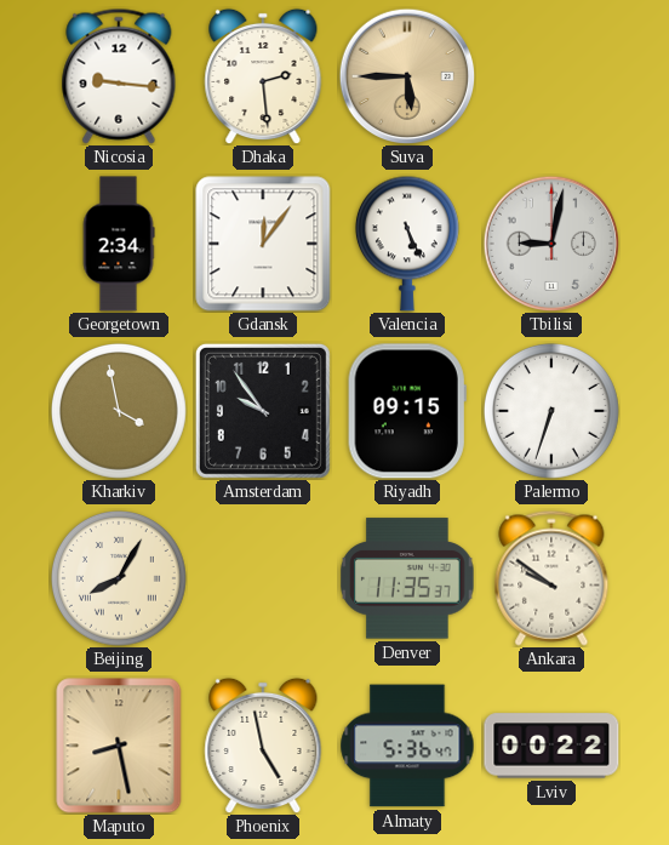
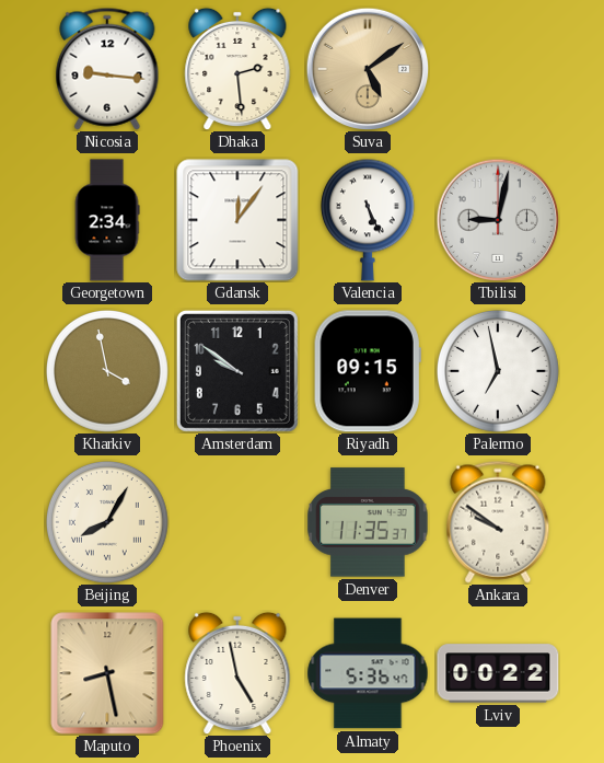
Suva: 5:45 -> 5:09
Amsterdam: 9:54 -> 9:51
Palermo: 6:33 -> 6:58
